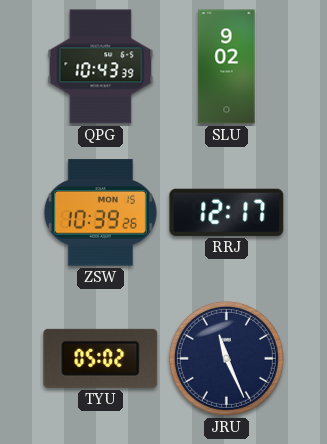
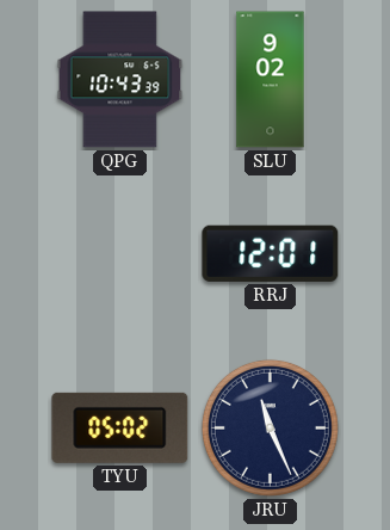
ZSW: 10:39 -> none
RRJ: 12:17 -> 12:01
